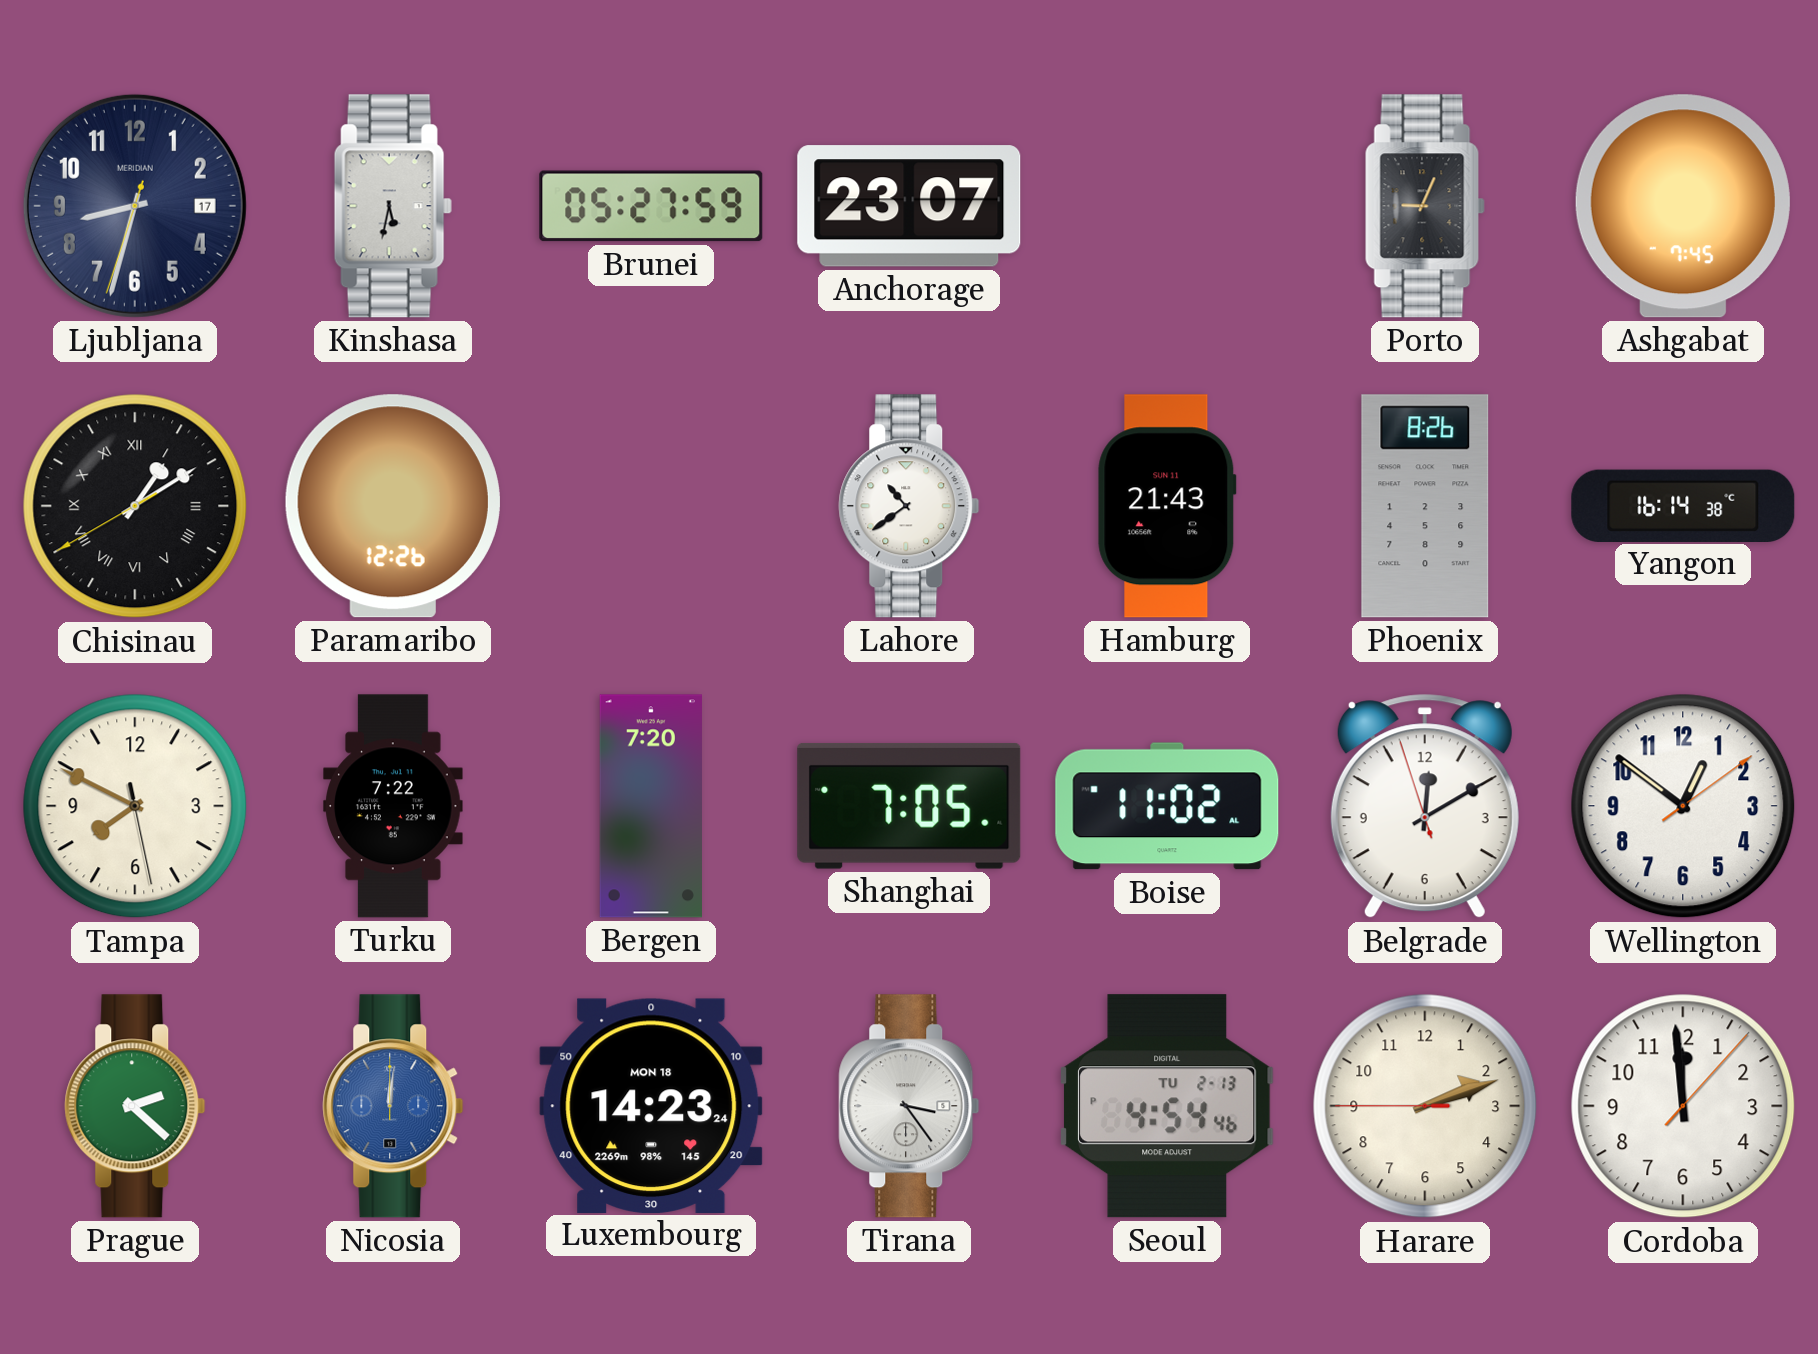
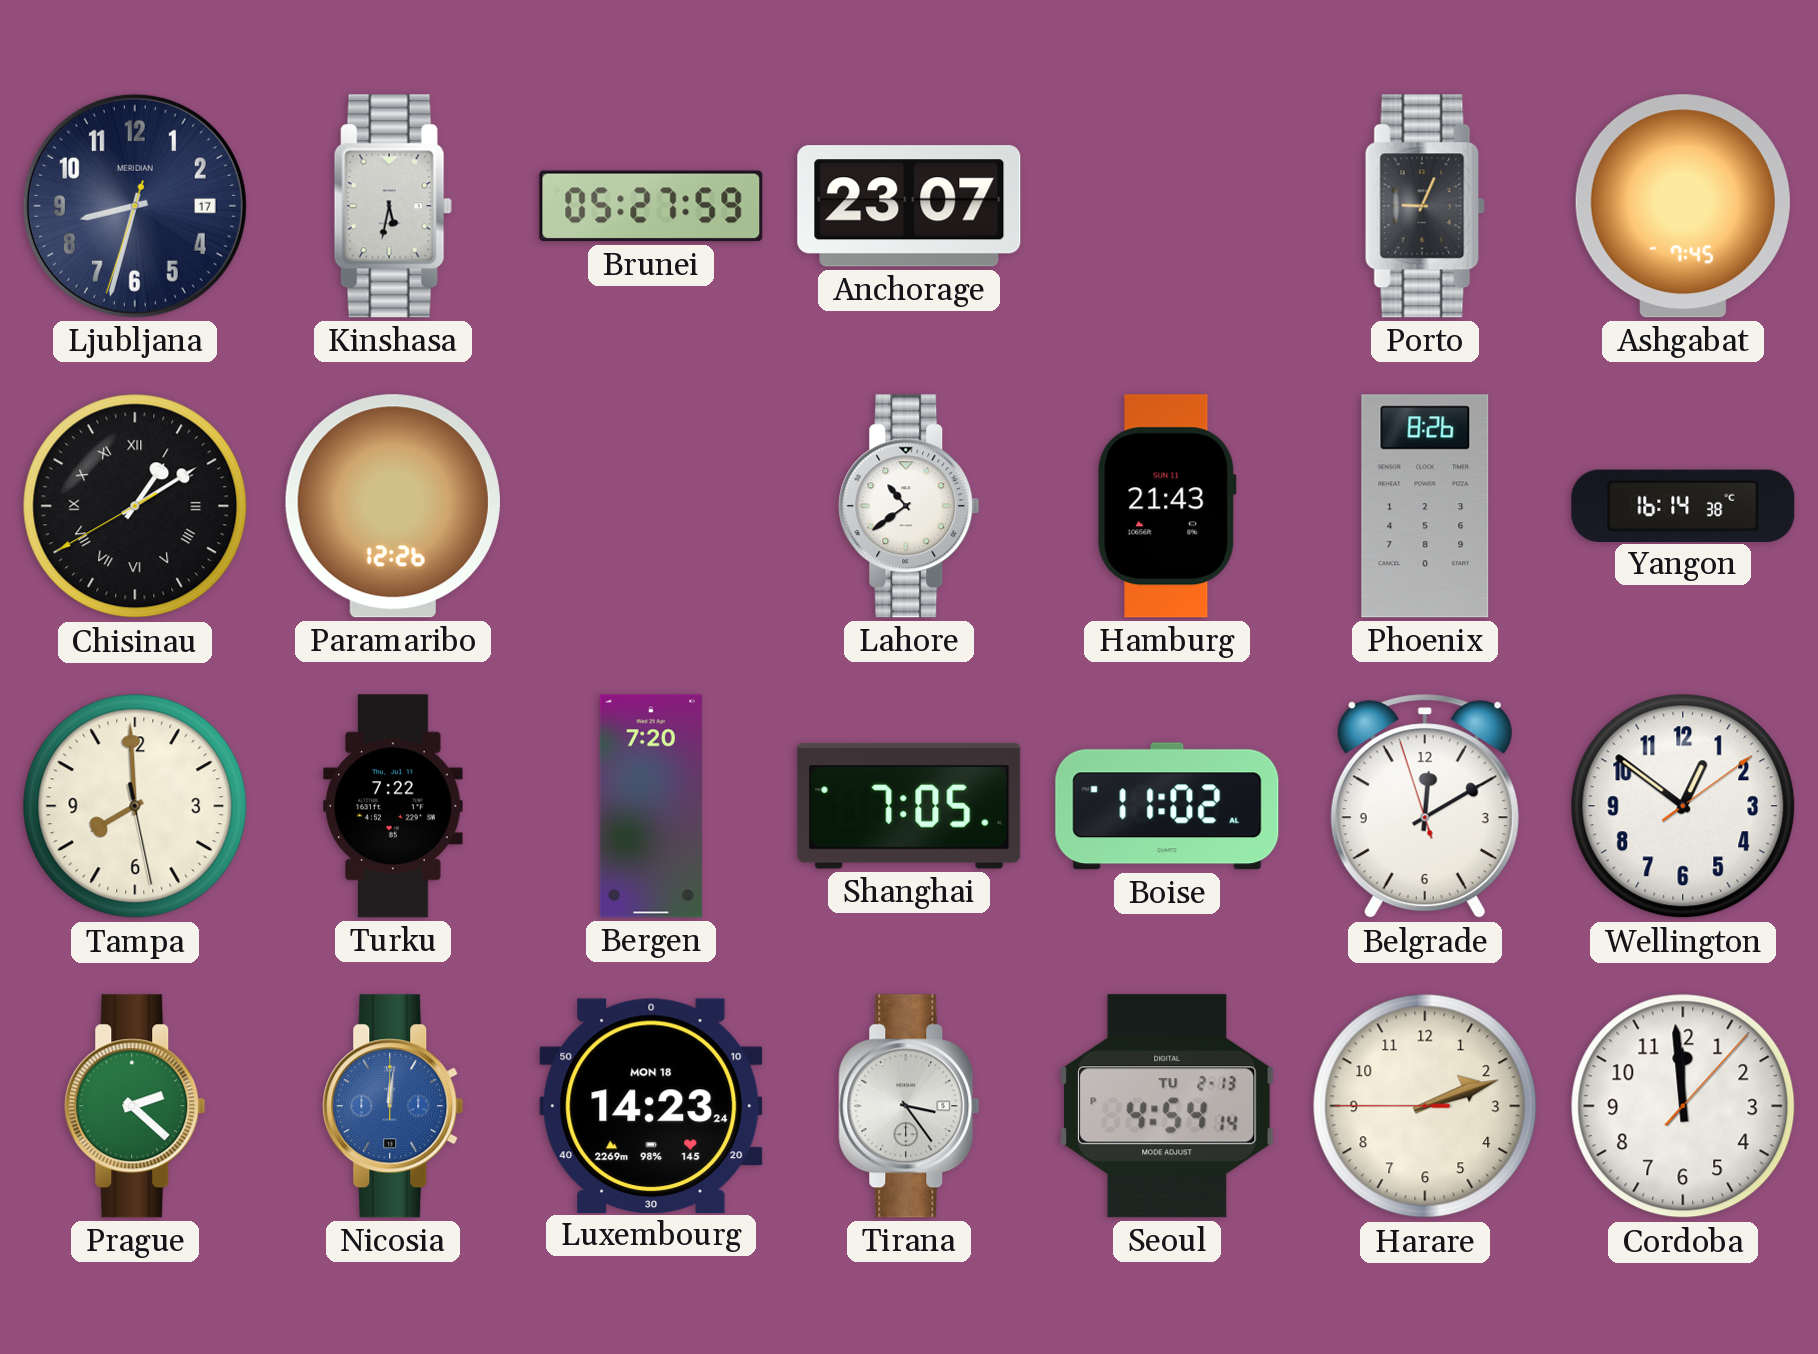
Tampa: 7:49 -> 7:59
Seoul: 4:54:46 PM -> 4:54:14 PM
